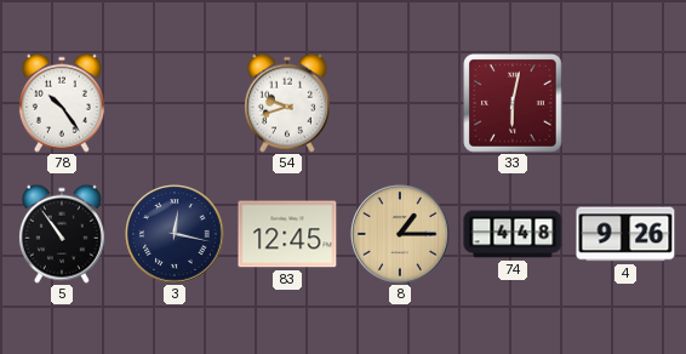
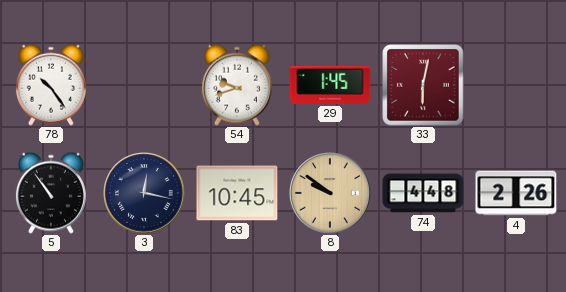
29: none -> 1:45
83: 12:45 -> 10:45
8: 1:15 -> 9:51
4: 9:26 -> 2:26
